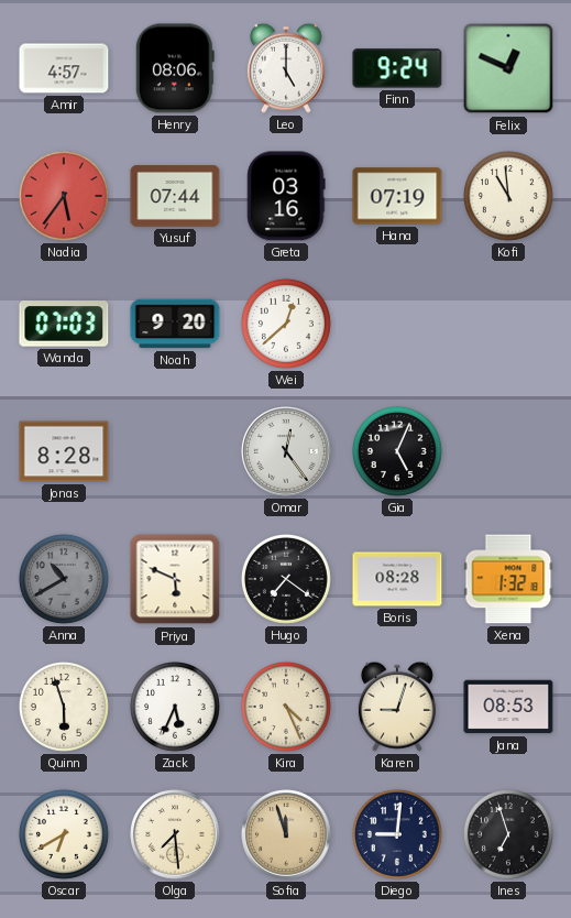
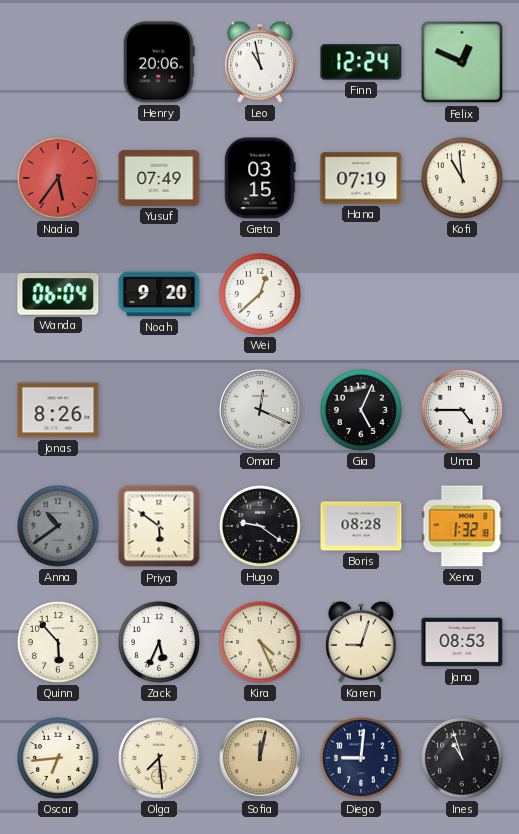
Amir: 4:57 -> none
Henry: 08:06 -> 20:06
Leo: 5:00 -> 10:58
Finn: 9:24 -> 12:24
Yusuf: 07:44 -> 07:49
Greta: 03:16 -> 03:15
Wanda: 07:03 -> 06:04
Jonas: 8:28 -> 8:26
Omar: 12:24 -> 12:19
Uma: none -> 4:45
Anna: 10:40 -> 10:39
Priya: 5:49 -> 5:51
Hugo: 7:21 -> 9:21
Quinn: 5:57 -> 5:53
Oscar: 6:40 -> 6:44
Sofia: 11:57 -> 12:02
Ines: 6:57 -> 10:57
